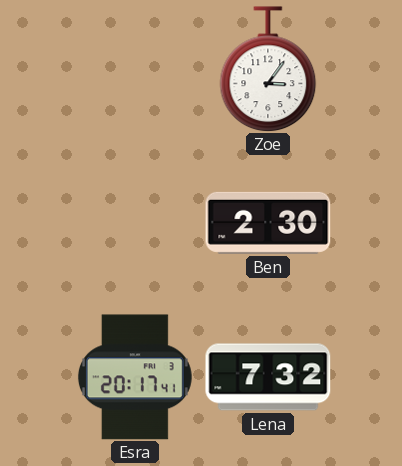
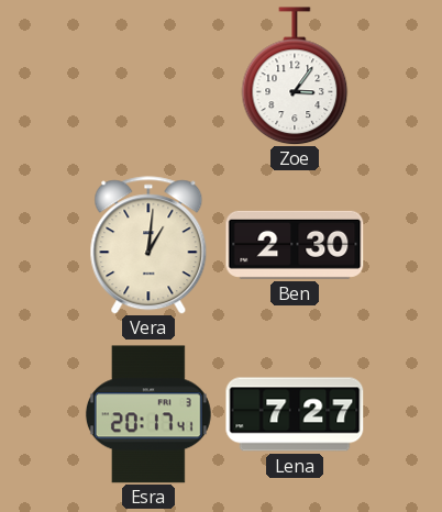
Vera: none -> 1:01
Lena: 7:32 -> 7:27
